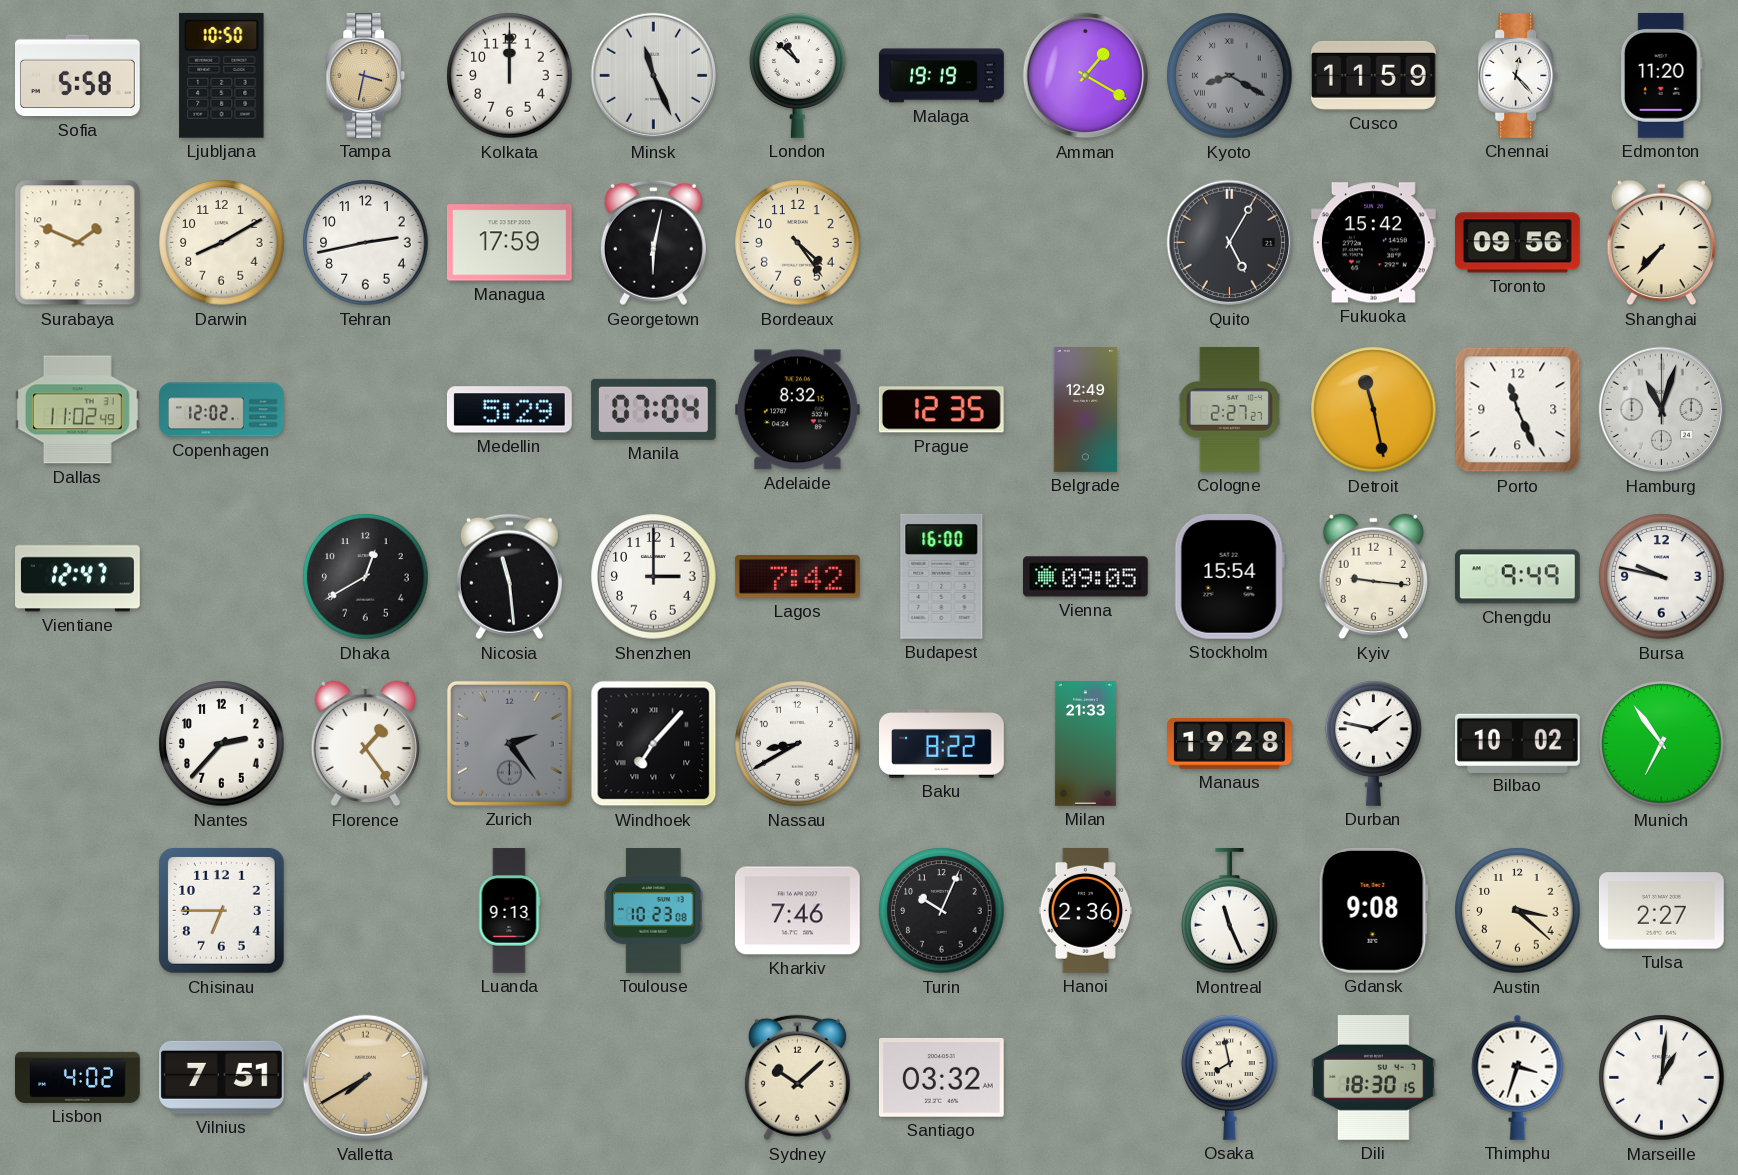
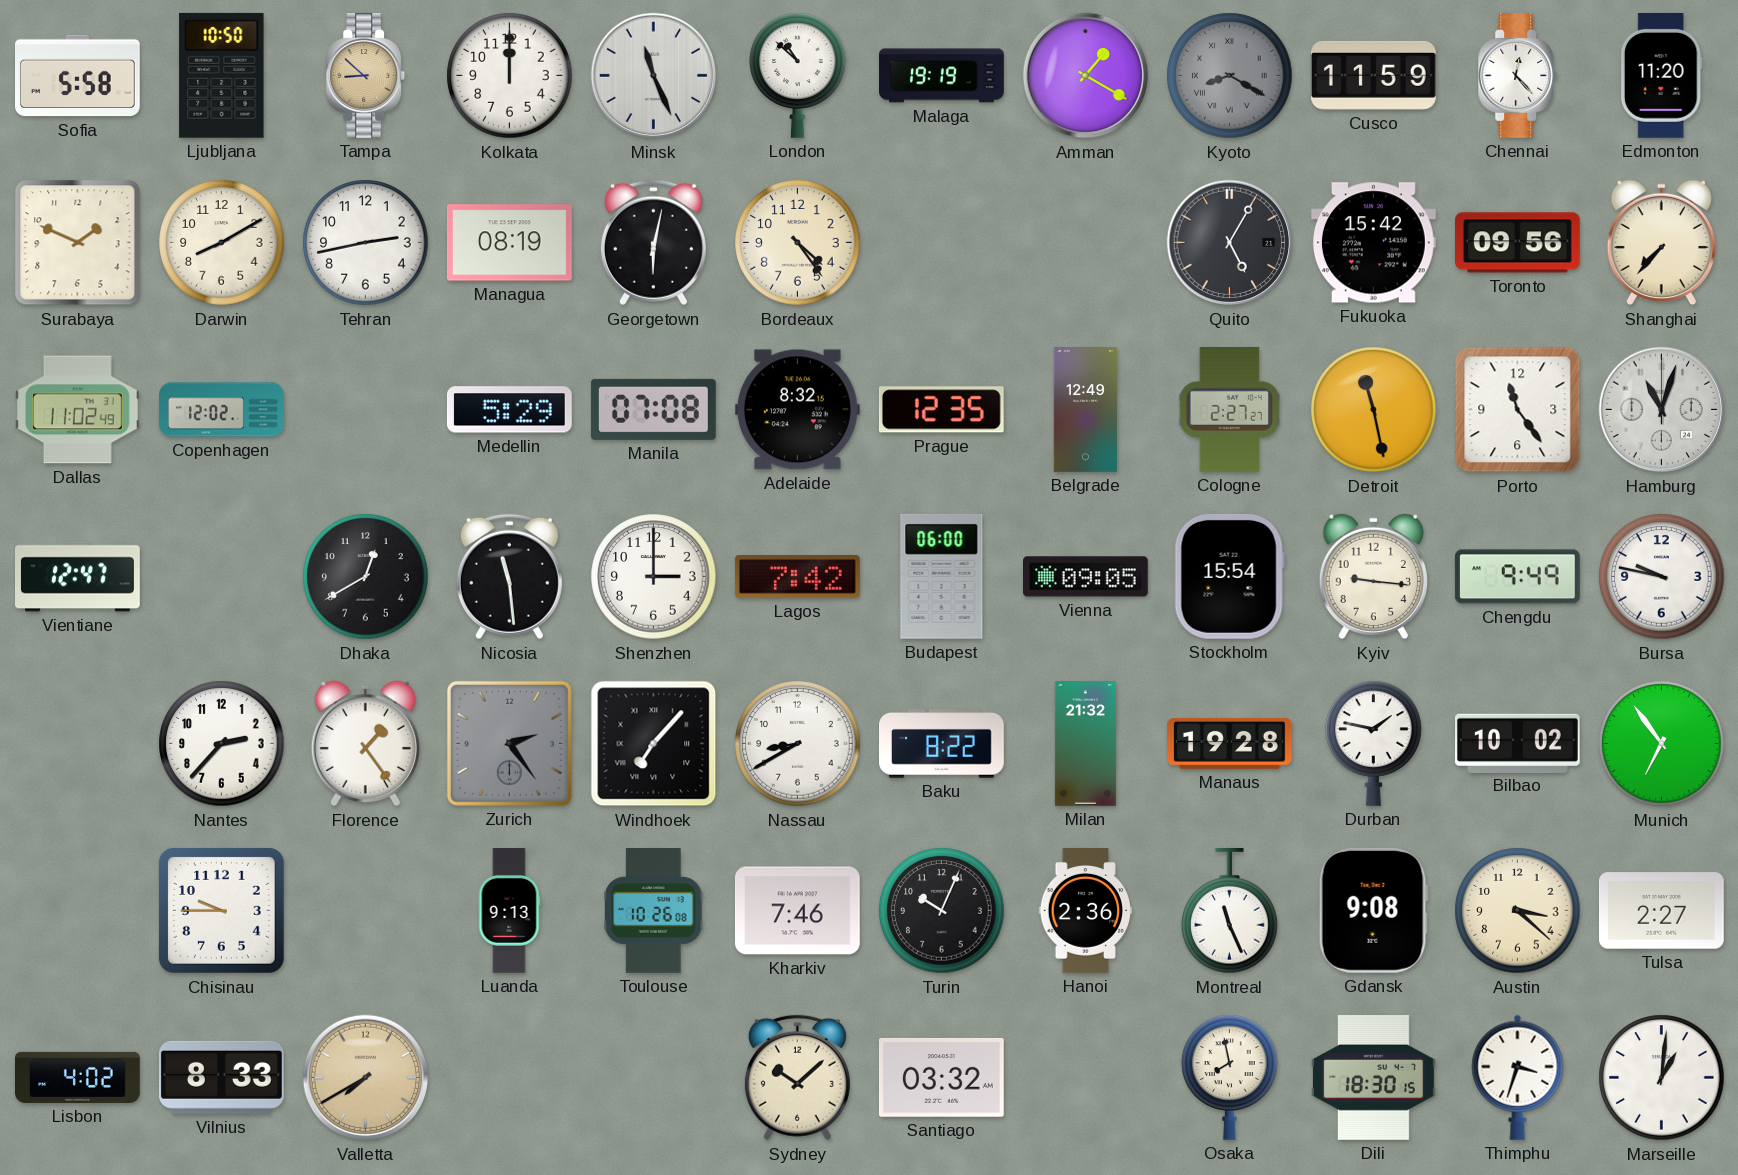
Tampa: 3:32 -> 8:52
Managua: 17:59 -> 08:19
Manila: 07:04 -> 07:08
Porto: 11:26 -> 11:24
Budapest: 16:00 -> 06:00
Milan: 21:33 -> 21:32
Chisinau: 6:45 -> 9:45
Toulouse: 10:23 -> 10:26
Vilnius: 7:51 -> 8:33
